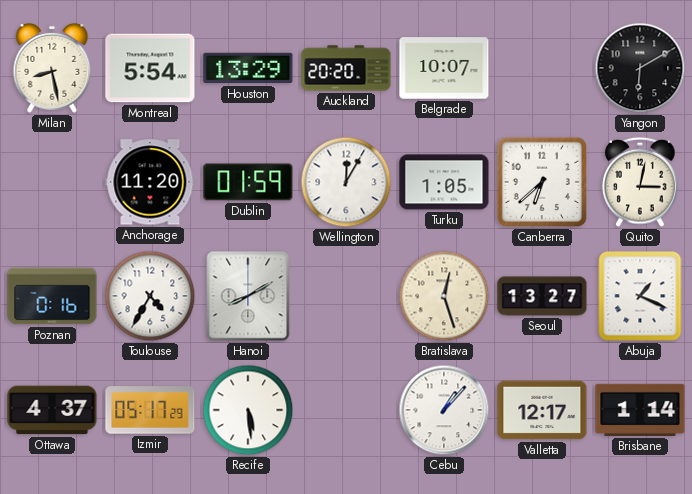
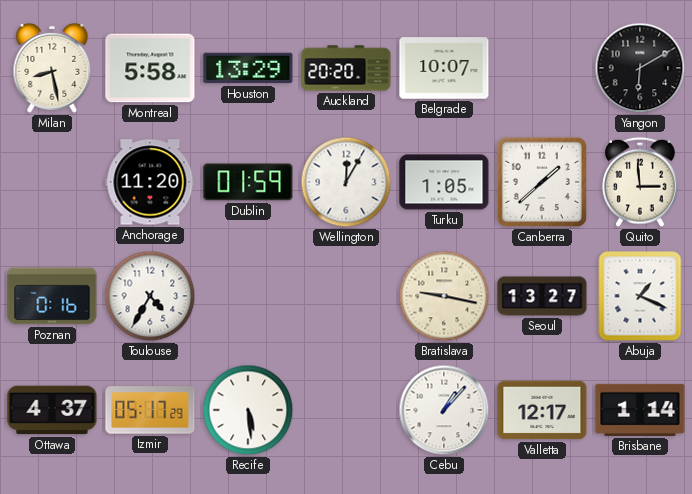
Montreal: 5:54 -> 5:58
Canberra: 6:38 -> 1:38
Quito: 3:02 -> 2:59
Hanoi: 8:10 -> none
Bratislava: 12:27 -> 9:17
